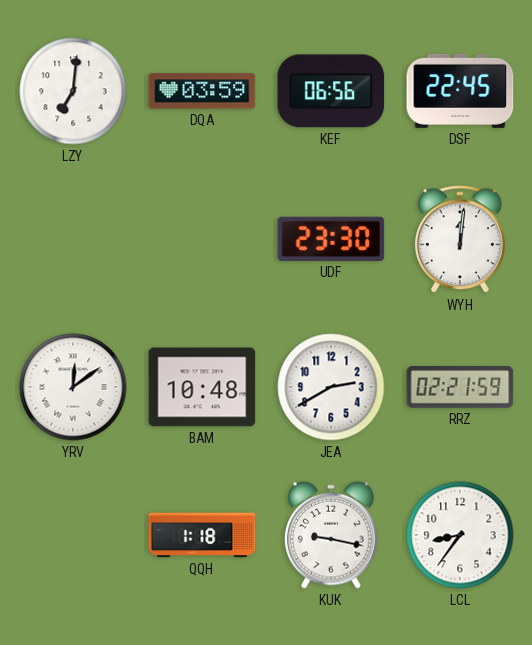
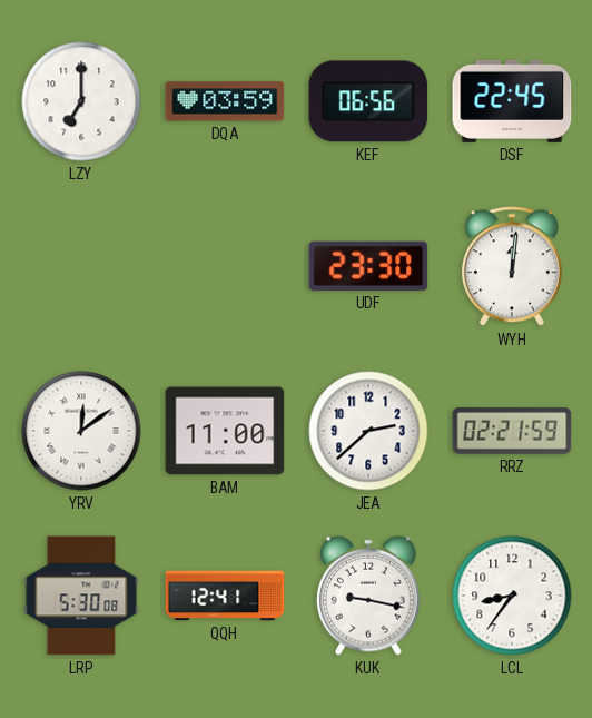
LZY: 7:01 -> 7:00
BAM: 10:48 -> 11:00
JEA: 2:40 -> 2:38
LRP: none -> 5:30
QQH: 1:18 -> 12:41
